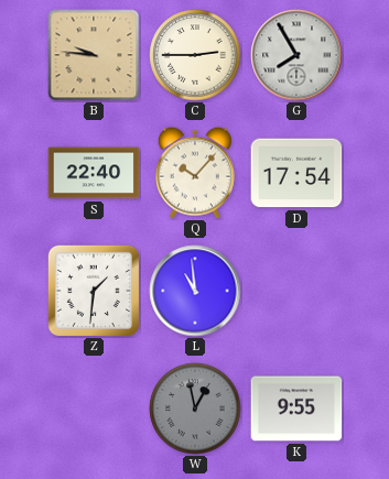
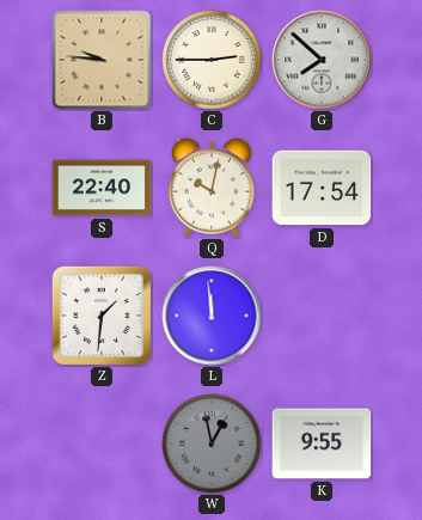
G: 7:55 -> 7:52
Q: 10:07 -> 10:02
L: 10:59 -> 11:59
